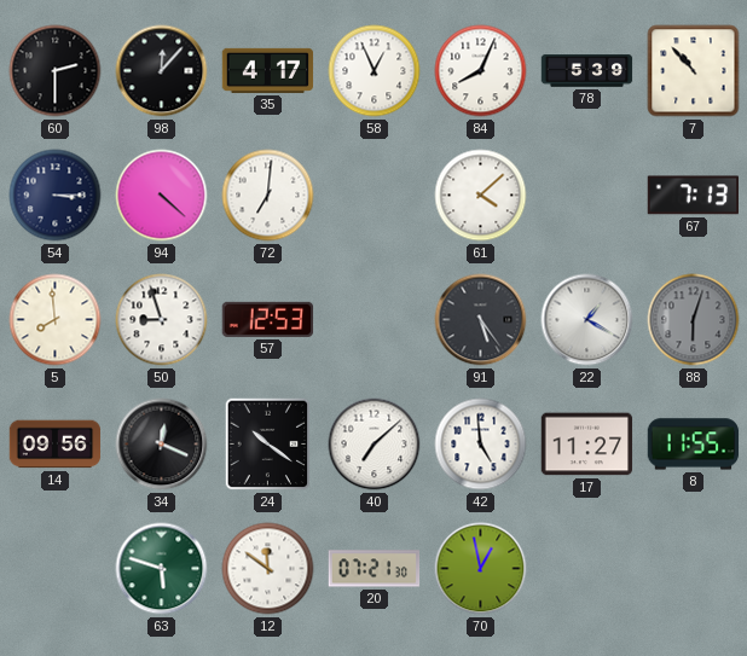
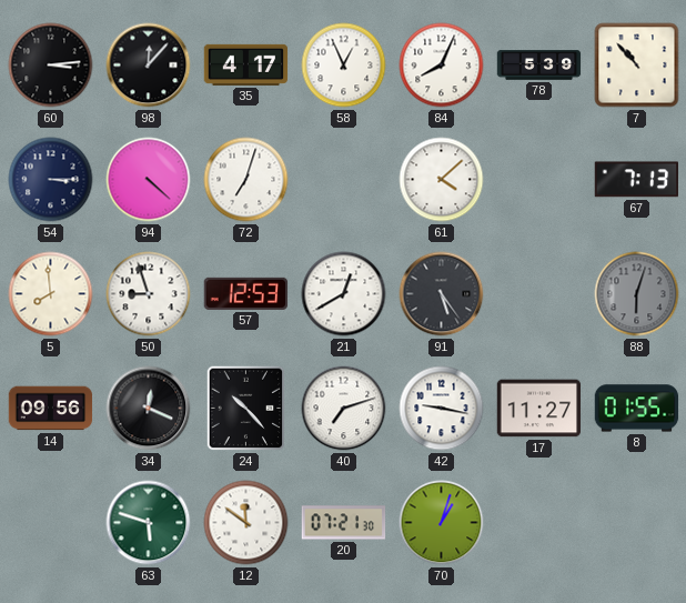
60: 2:30 -> 3:14
72: 7:01 -> 7:03
21: none -> 12:40
22: 1:20 -> none
24: 10:21 -> 10:23
40: 7:08 -> 7:12
42: 4:59 -> 9:17
8: 11:55 -> 01:55
70: 12:58 -> 1:03
